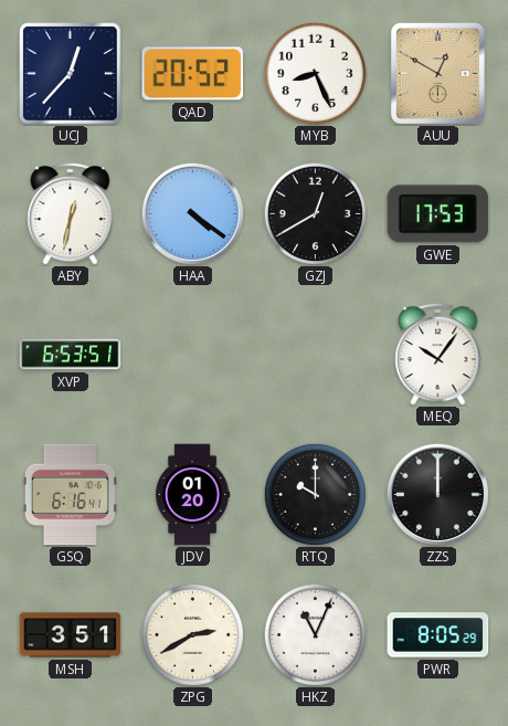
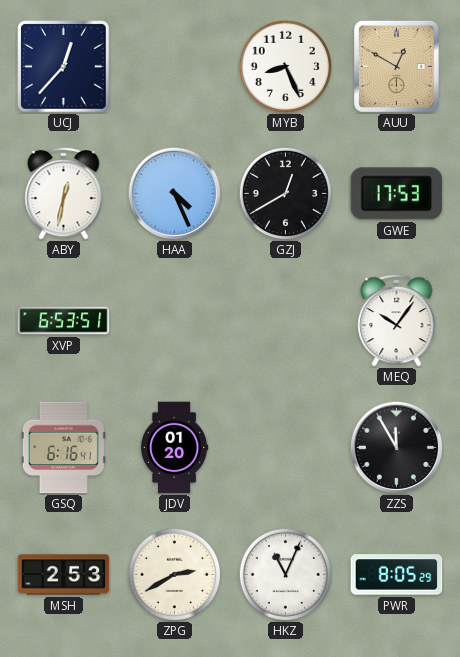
QAD: 20:52 -> none
HAA: 4:21 -> 4:26
RTQ: 10:00 -> none
ZZS: 12:00 -> 11:55
MSH: 3:51 -> 2:53
